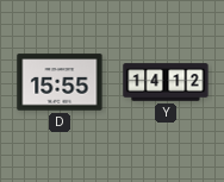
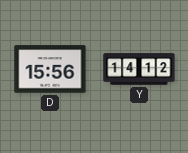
D: 15:55 -> 15:56
